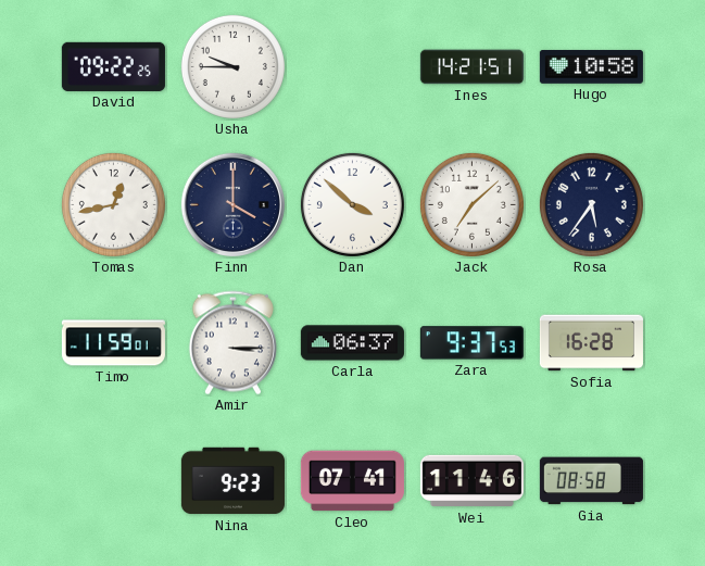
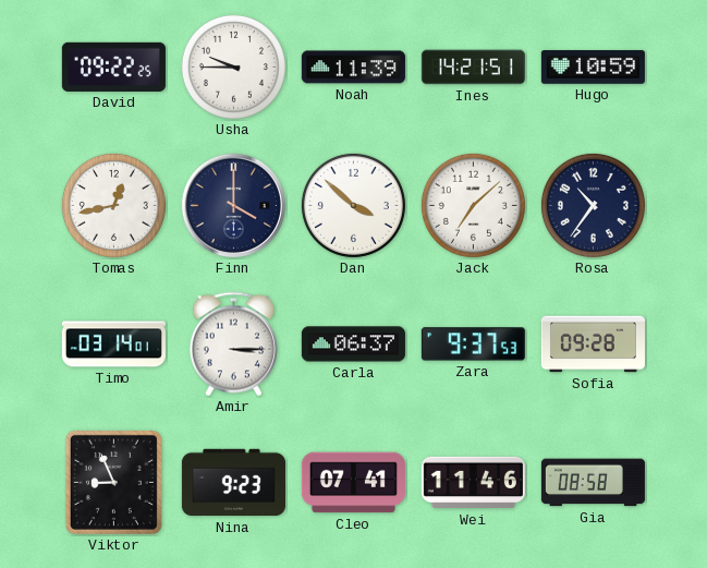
Noah: none -> 11:39
Hugo: 10:58 -> 10:59
Rosa: 5:36 -> 10:36
Timo: 11:59 -> 03:14
Sofia: 16:28 -> 09:28
Viktor: none -> 8:56
